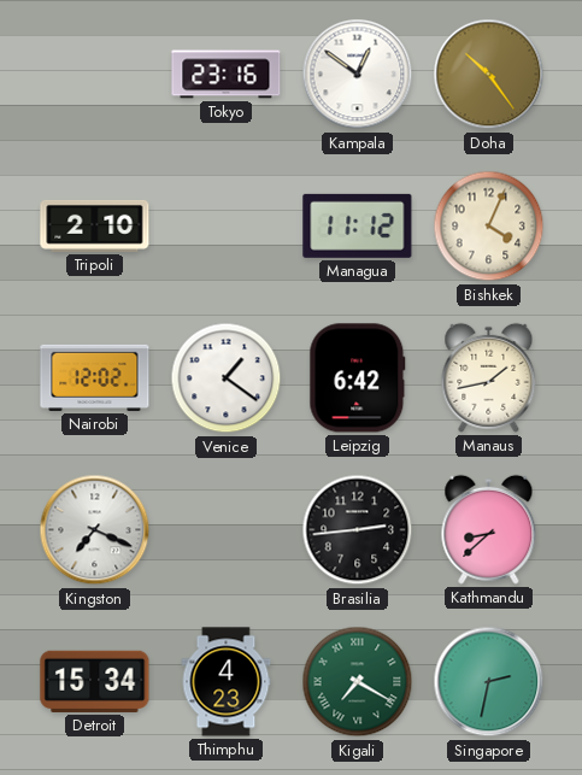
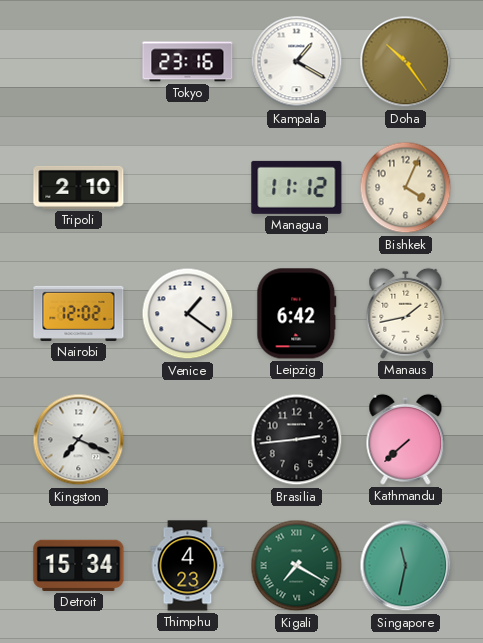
Kampala: 12:51 -> 1:20
Kathmandu: 8:38 -> 7:38
Singapore: 2:32 -> 11:32
